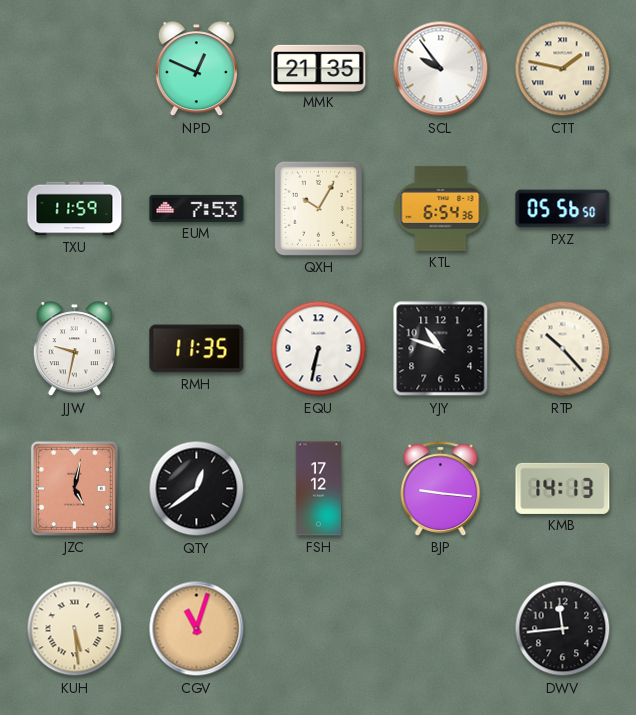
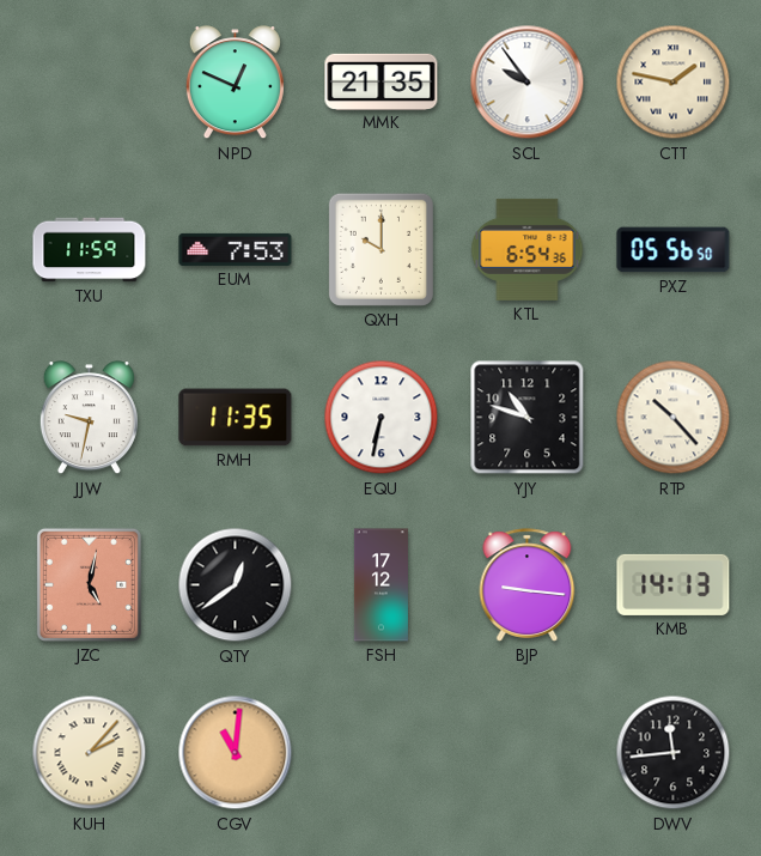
QXH: 10:05 -> 10:00
KUH: 5:29 -> 2:07
CGV: 11:03 -> 11:01
